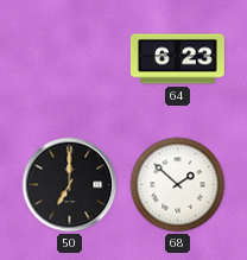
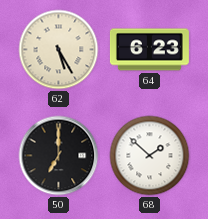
62: none -> 5:25
